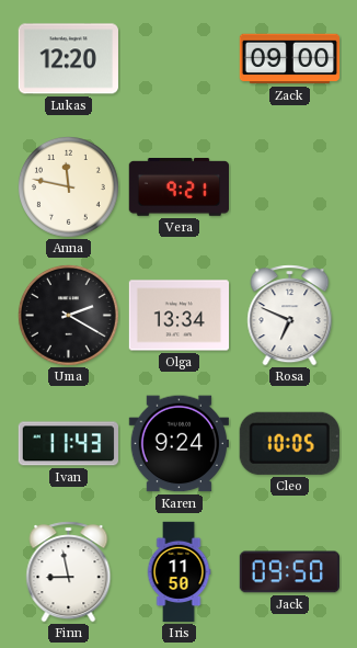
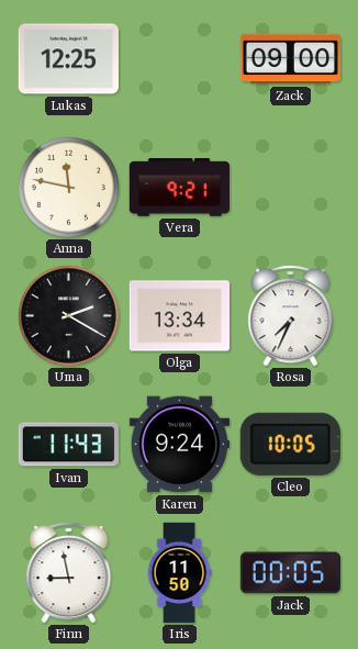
Lukas: 12:20 -> 12:25
Rosa: 6:49 -> 7:34
Jack: 09:50 -> 00:05
